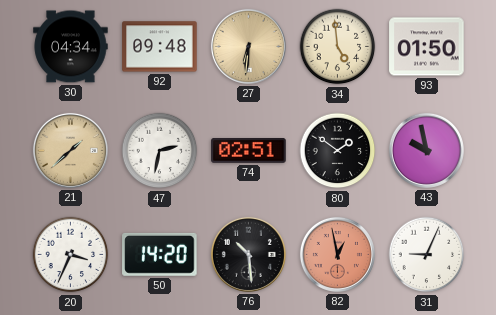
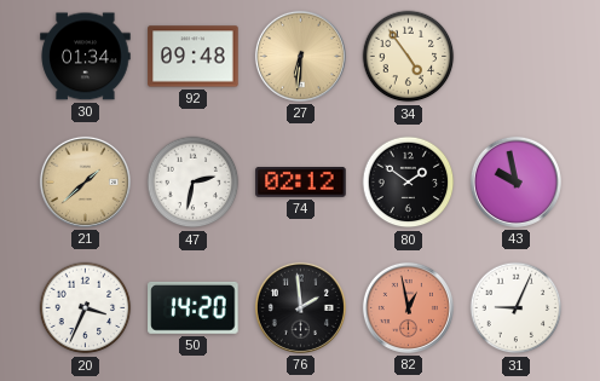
30: 04:34 -> 01:34
34: 4:59 -> 4:54
93: 01:50 -> none
74: 02:51 -> 02:12
76: 10:29 -> 1:59
